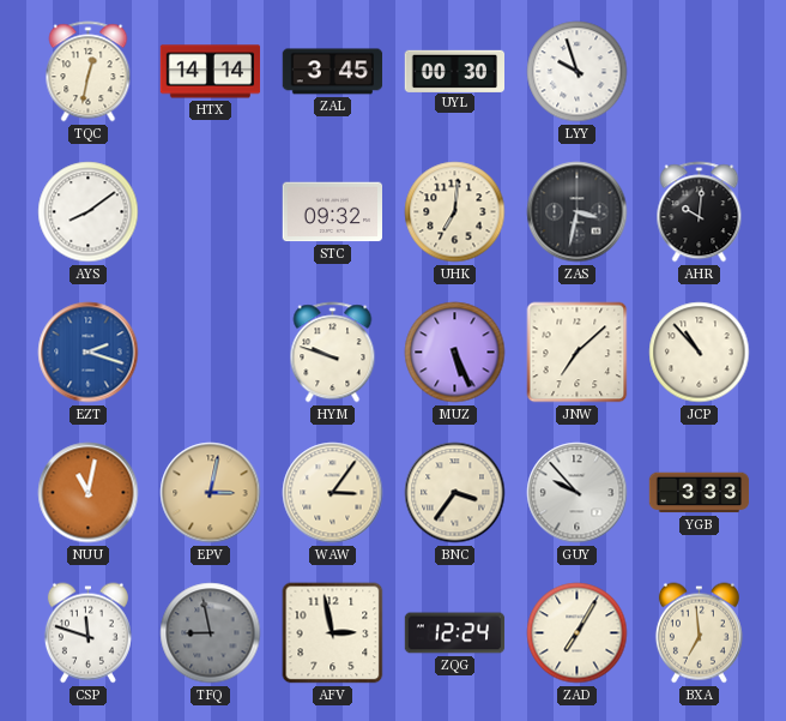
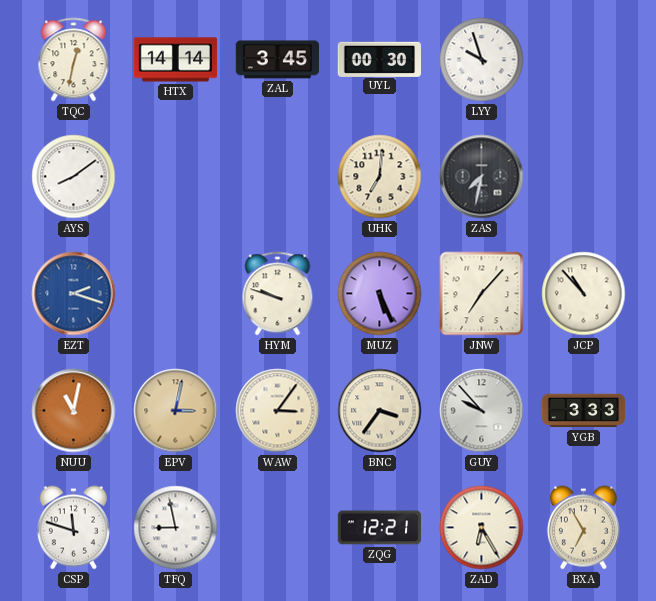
STC: 09:32 -> none
ZAS: 3:32 -> 7:32
AHR: 10:01 -> none
JNW: 7:08 -> 7:07
TFQ dial: grey -> white
AFV: 2:58 -> none
ZQG: 12:24 -> 12:21
ZAD: 7:05 -> 6:25
BXA: 6:59 -> 6:55
